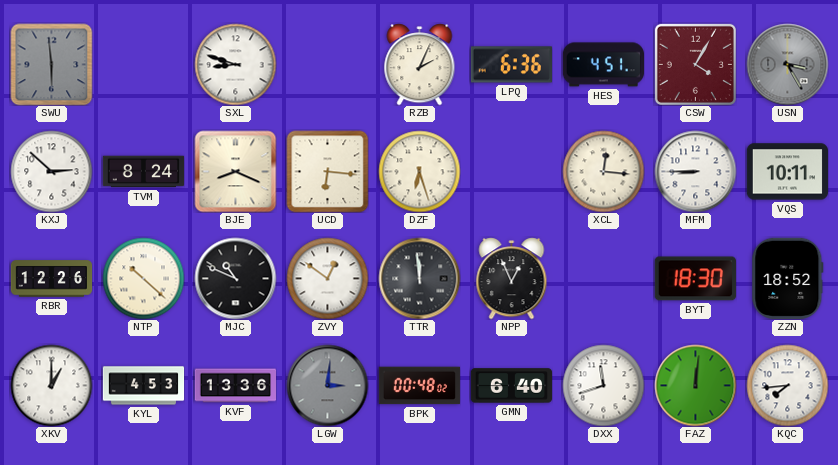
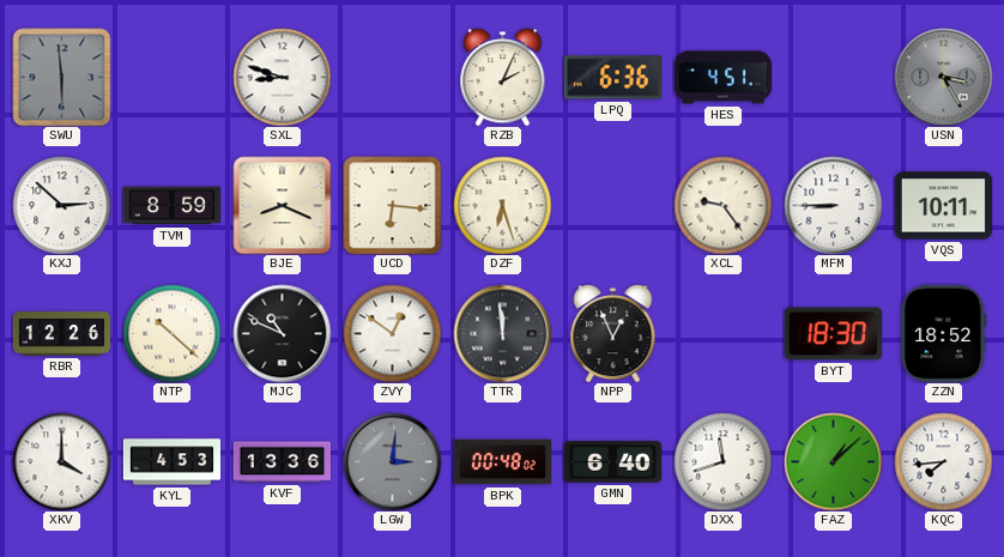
CSW: 4:05 -> none
TVM: 8:24 -> 8:59
XCL: 12:16 -> 9:24
XKV: 1:00 -> 4:00
FAZ: 12:01 -> 1:08
